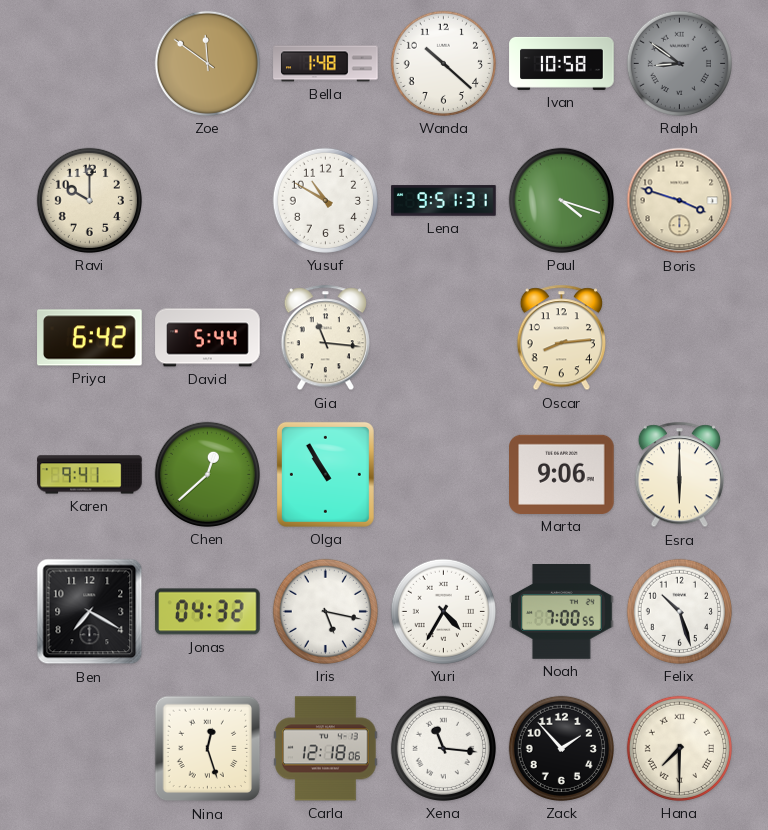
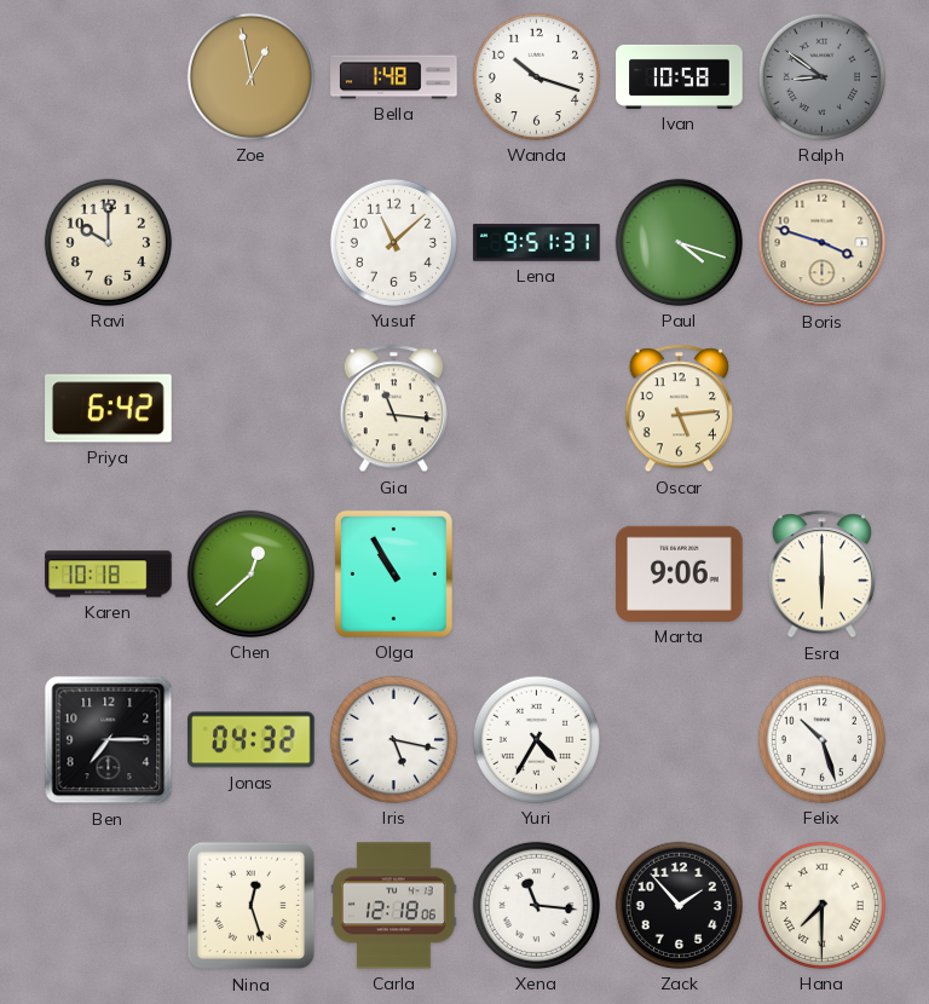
Zoe: 11:51 -> 12:58
Wanda: 10:22 -> 10:18
Yusuf: 10:50 -> 11:08
David: 5:44 -> none
Oscar: 8:14 -> 5:14
Karen: 9:41 -> 10:18
Ben: 7:20 -> 7:15
Noah: 7:00 -> none
